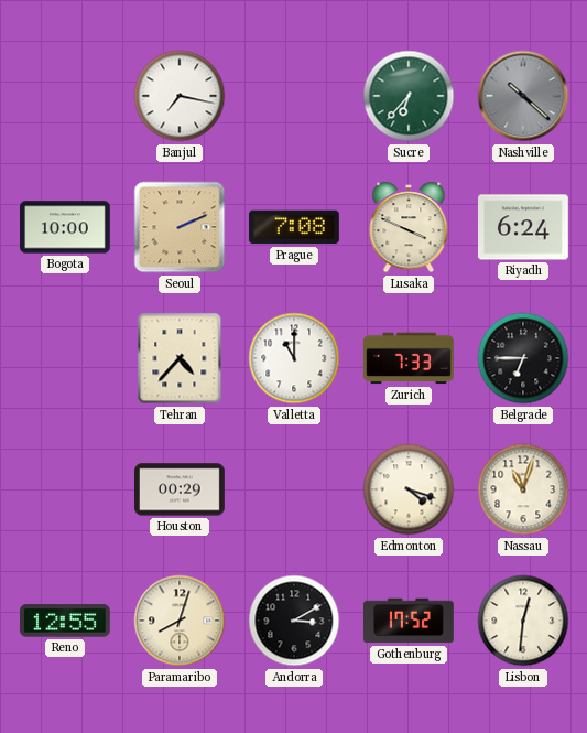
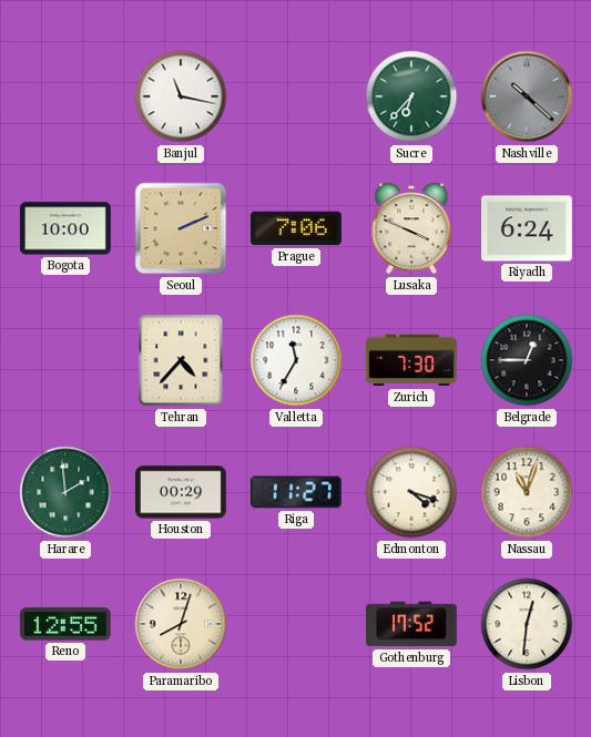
Banjul: 7:17 -> 11:17
Prague: 7:08 -> 7:06
Valletta: 11:00 -> 11:35
Zurich: 7:33 -> 7:30
Belgrade: 6:45 -> 12:45
Harare: none -> 1:59
Riga: none -> 11:27
Andorra: 3:10 -> none
